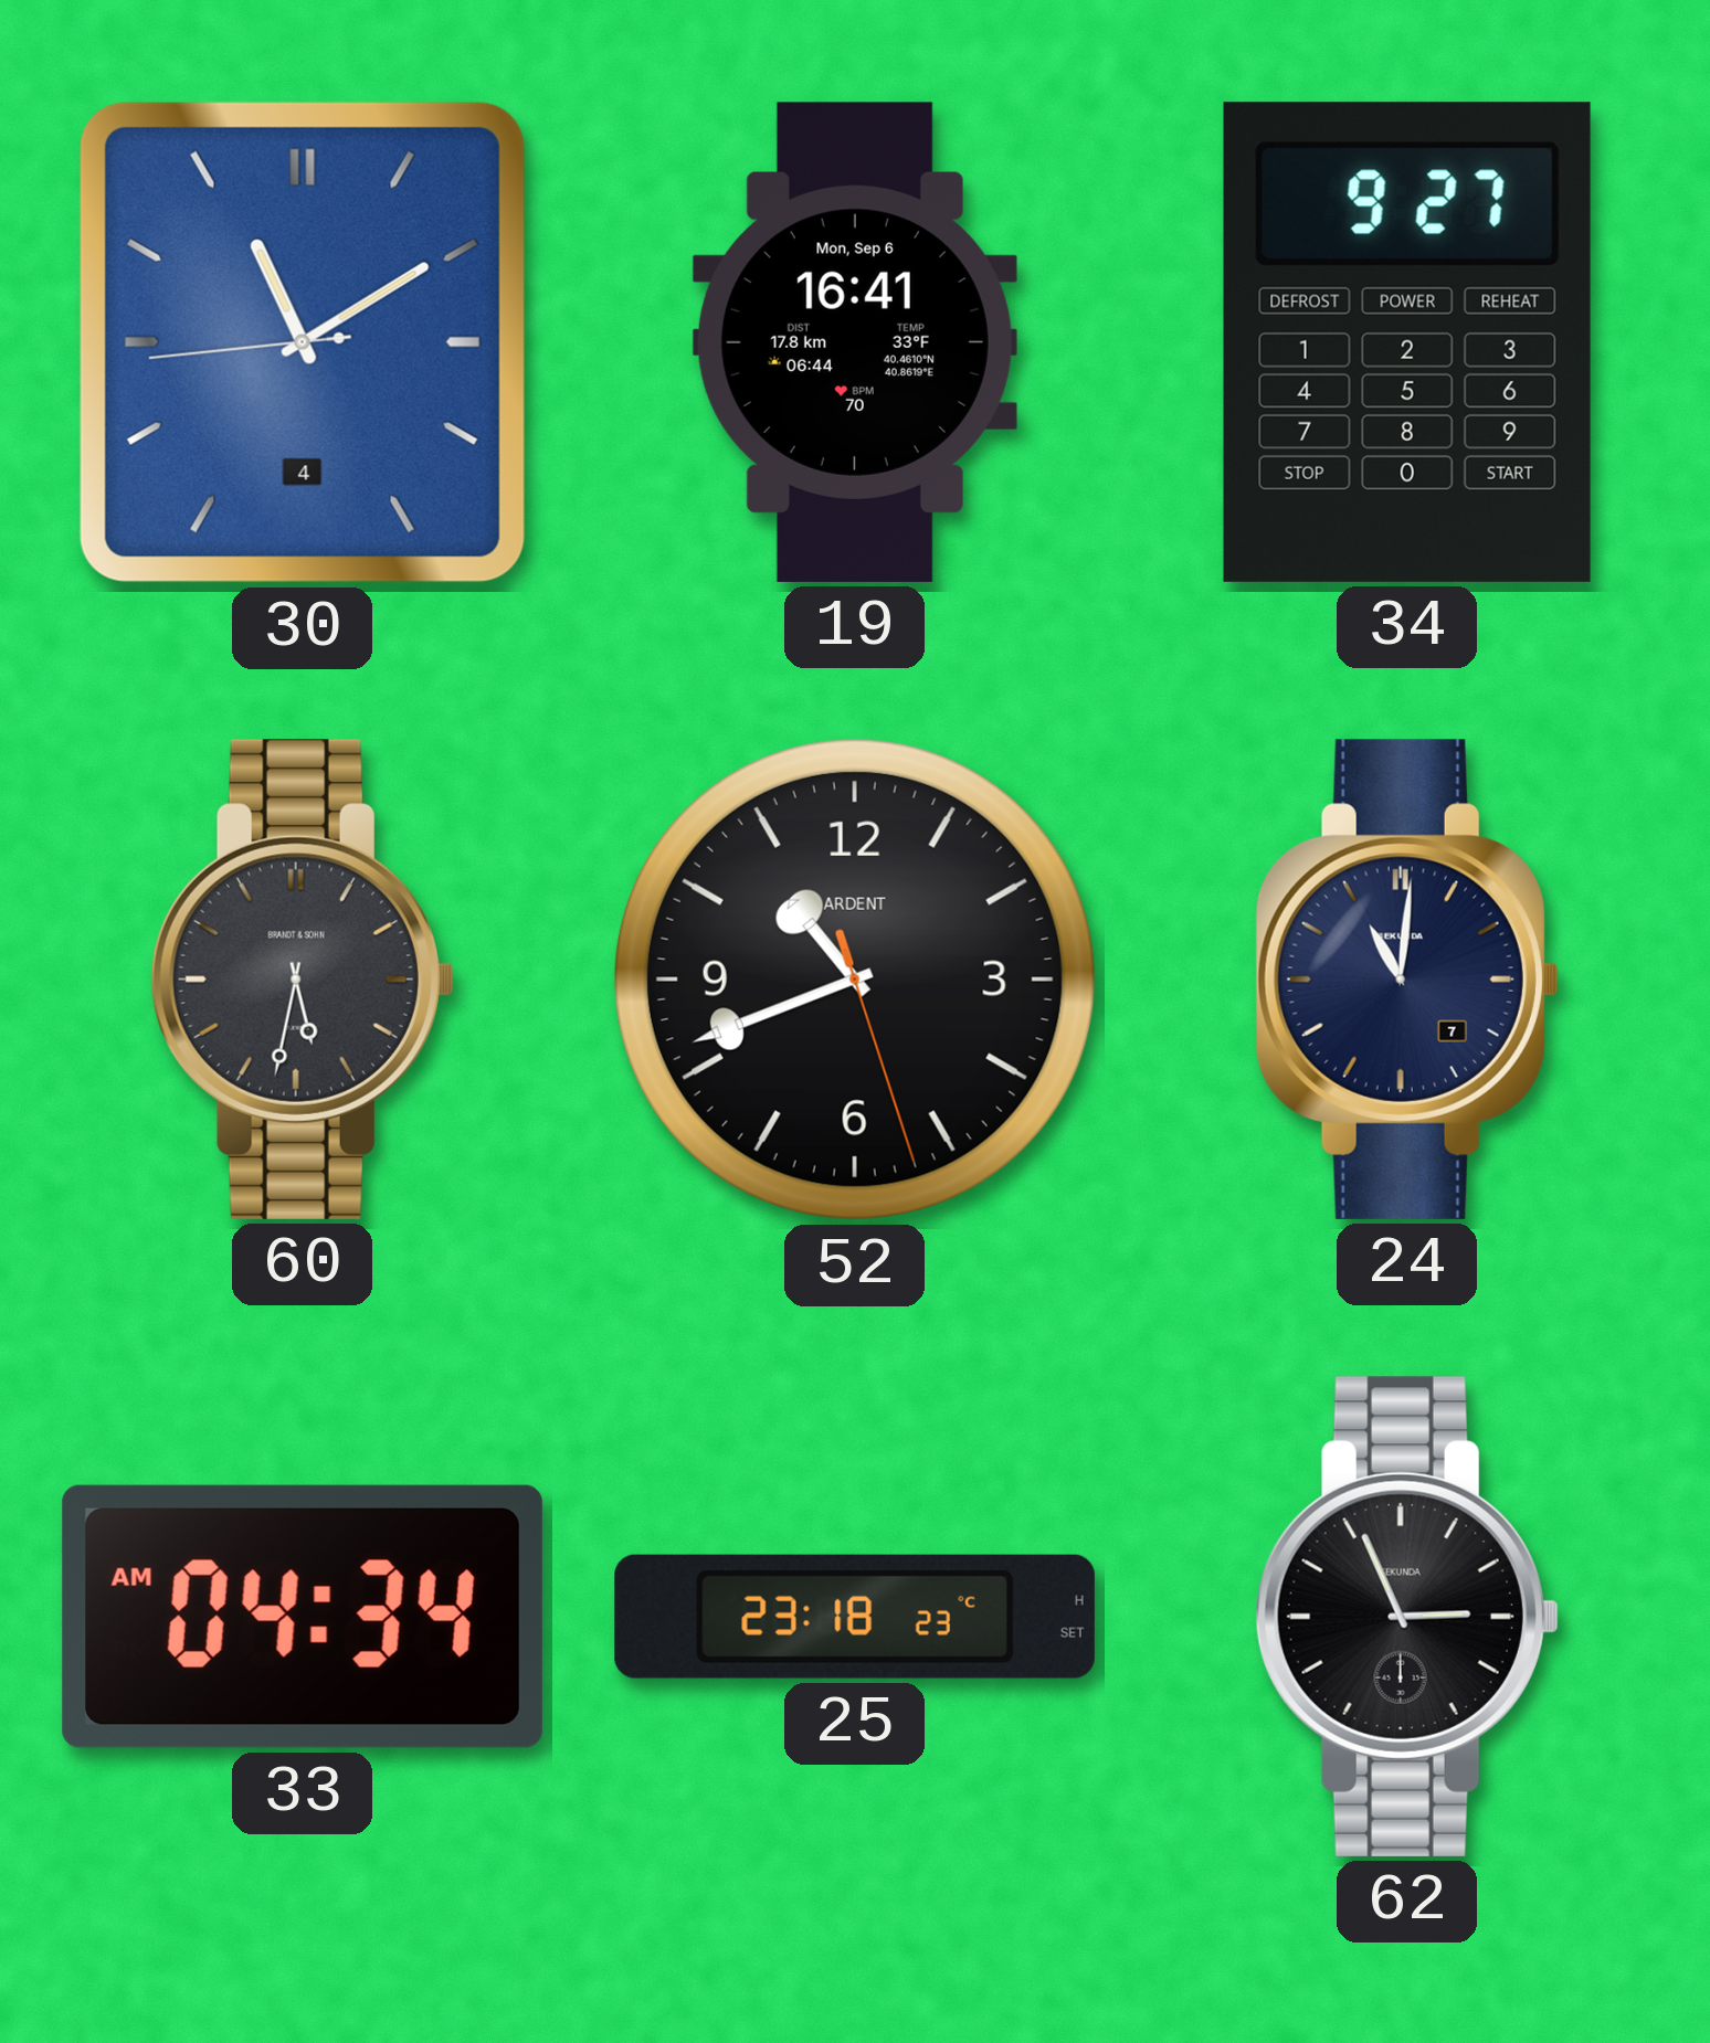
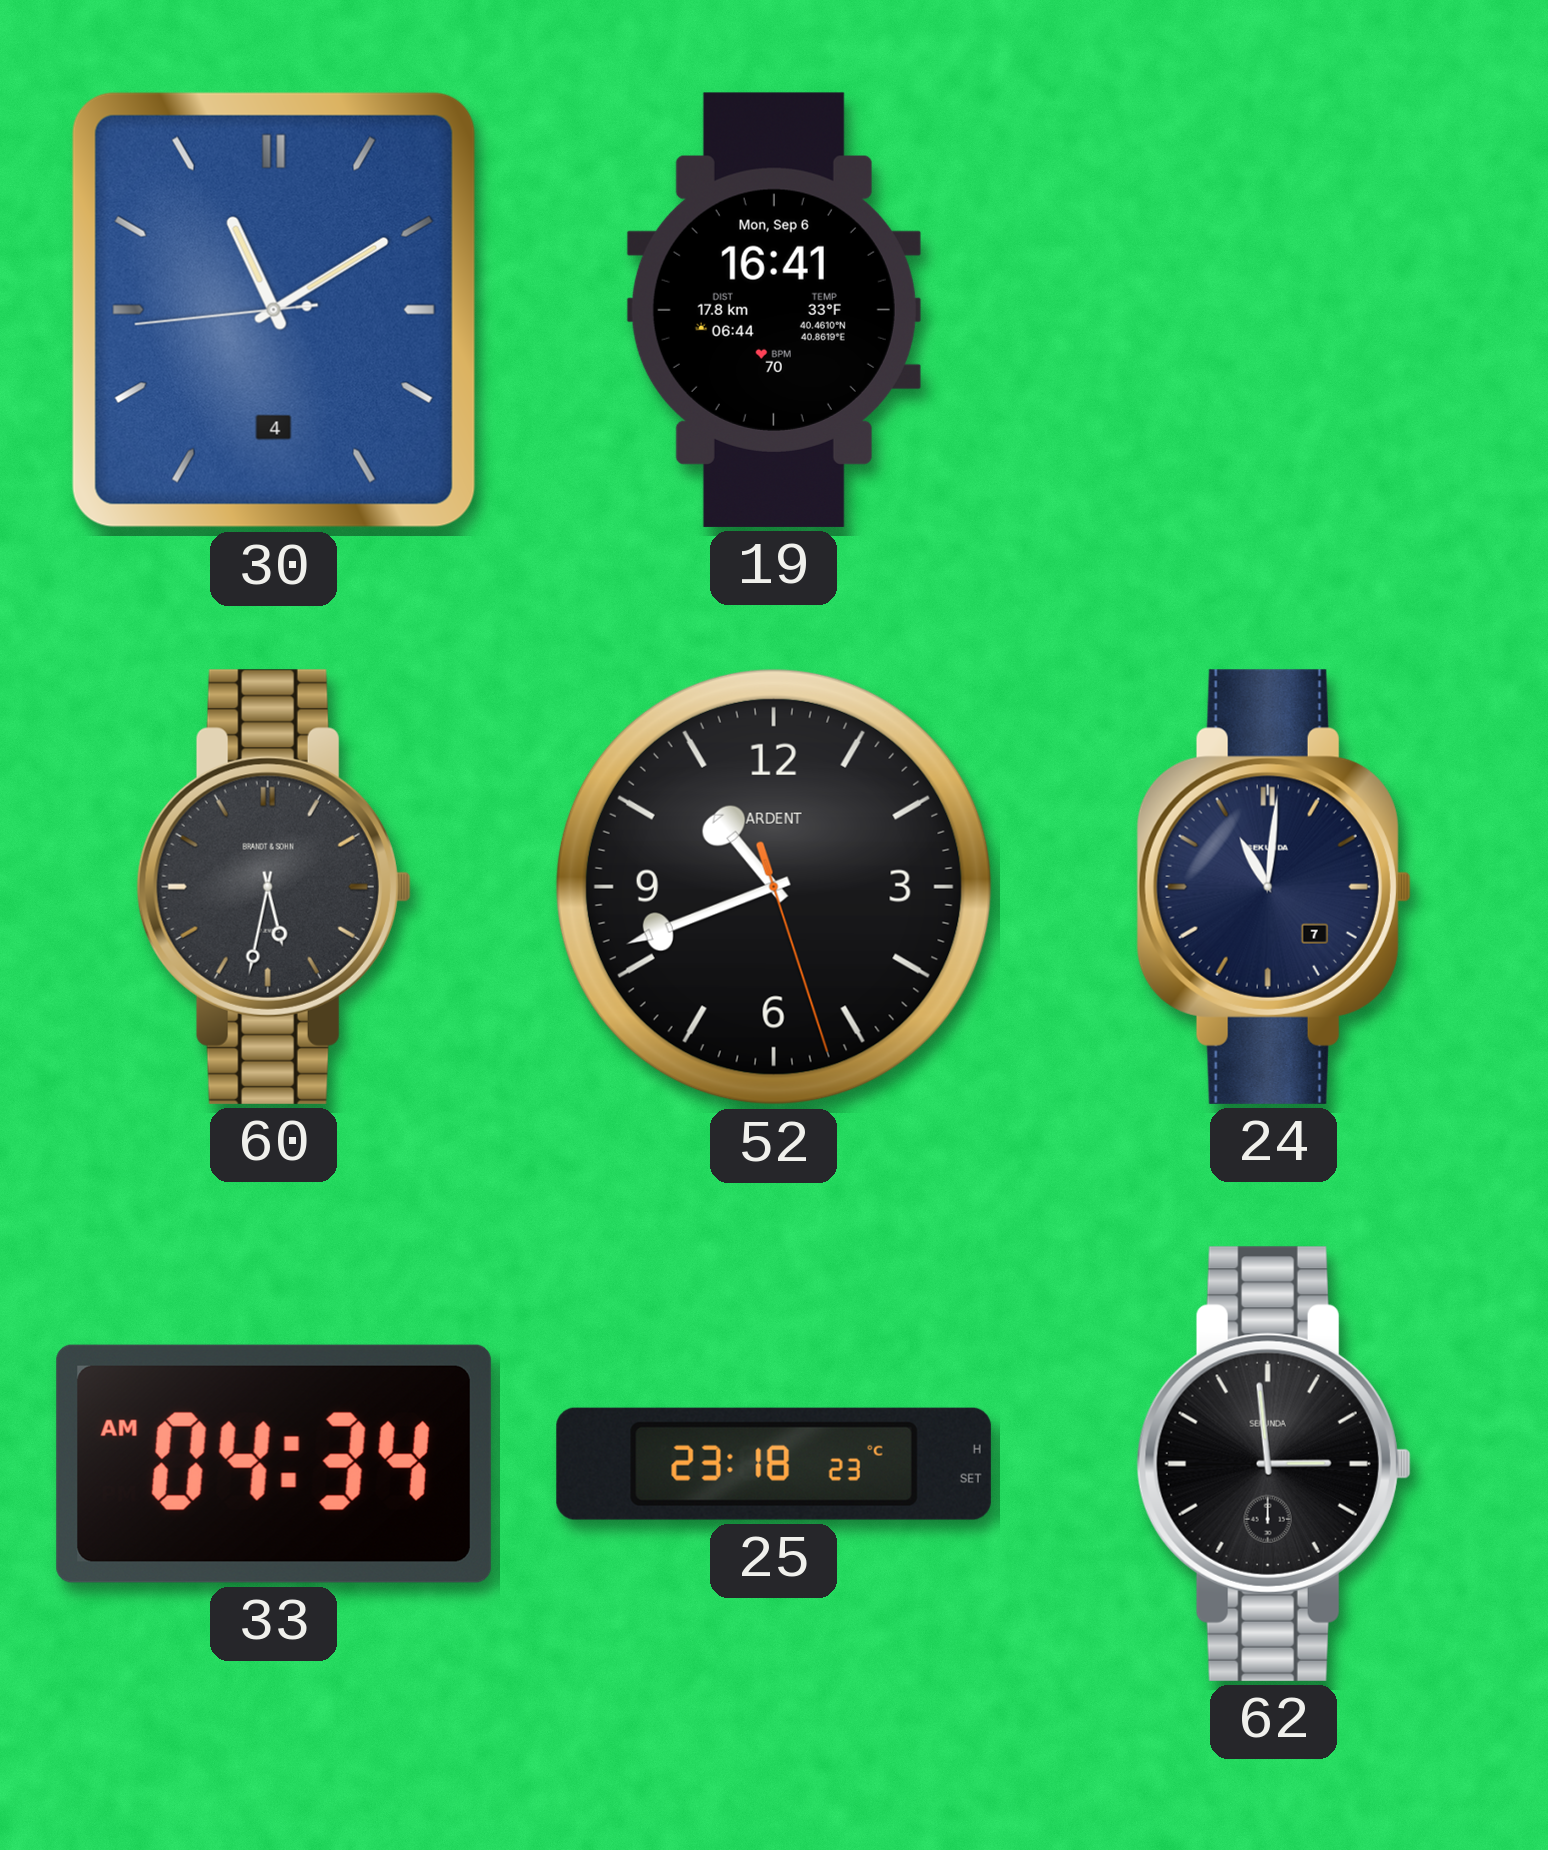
34: 9:27 -> none
62: 2:56 -> 2:59
